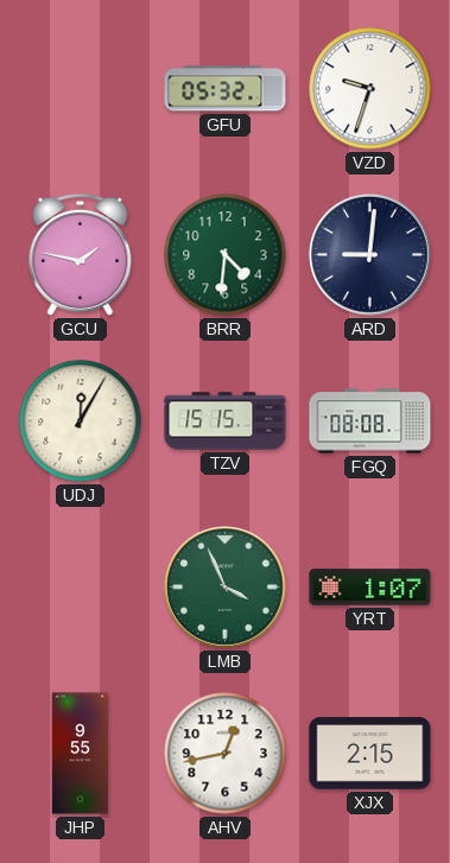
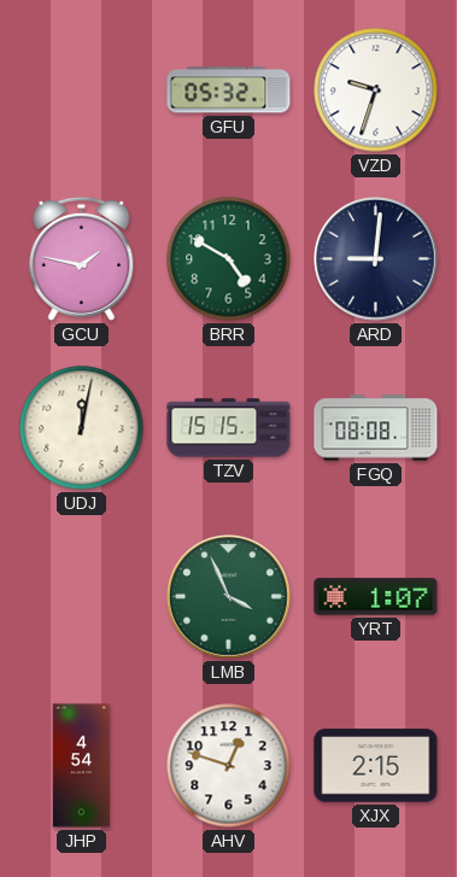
BRR: 4:31 -> 4:50
UDJ: 12:05 -> 12:02
JHP: 9:55 -> 4:54
AHV: 12:43 -> 12:48
